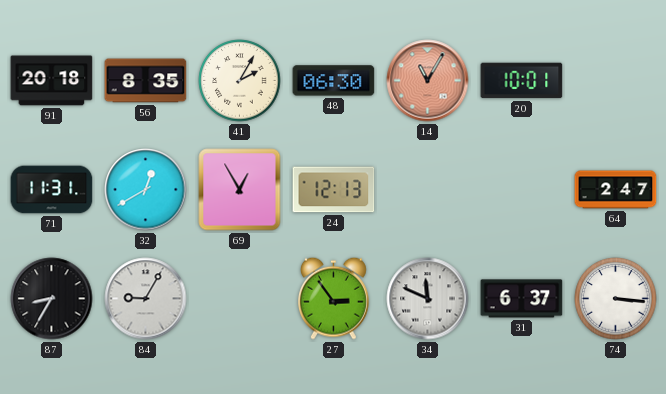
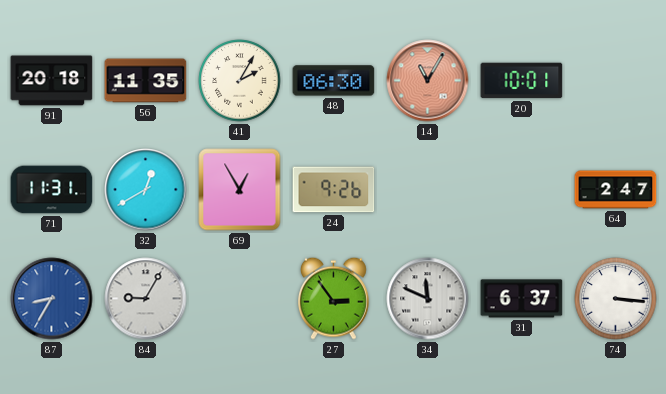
56: 8:35 -> 11:35
24: 12:13 -> 9:26
87 dial: black -> blue
